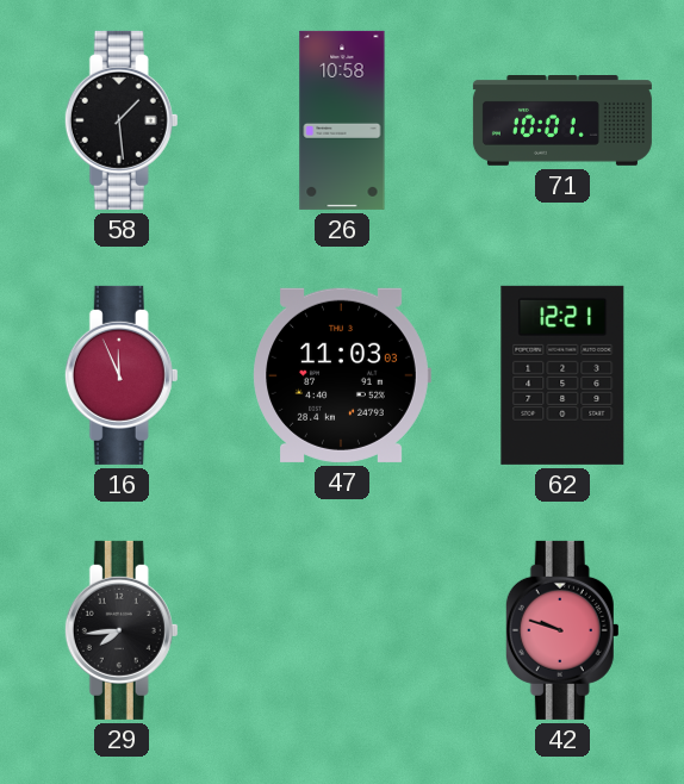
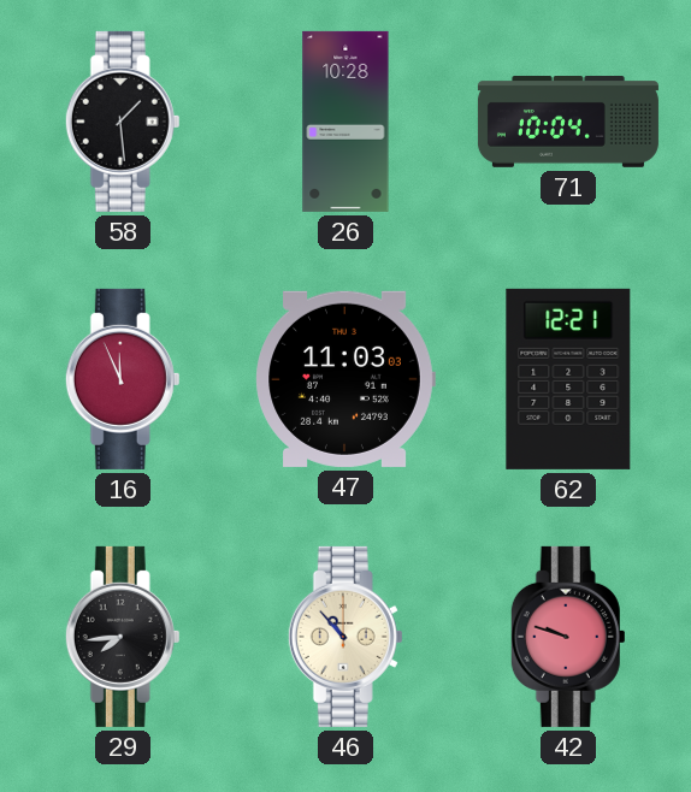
26: 10:58 -> 10:28
71: 10:01 -> 10:04
46: none -> 10:53
